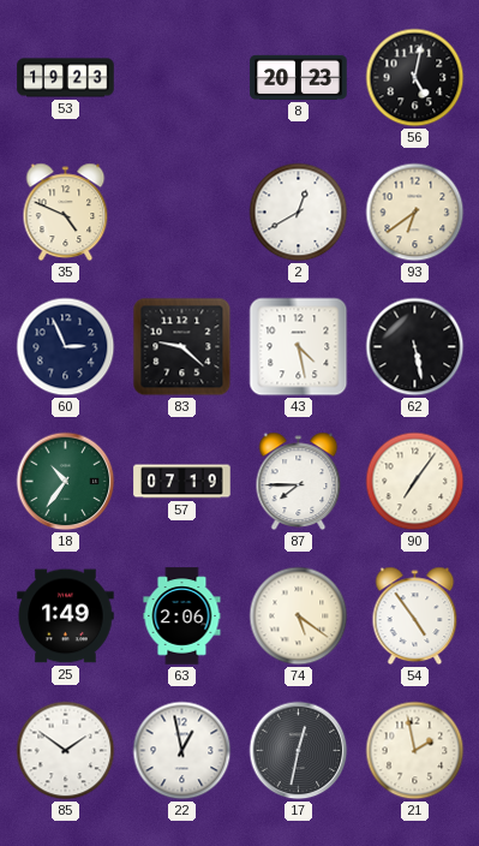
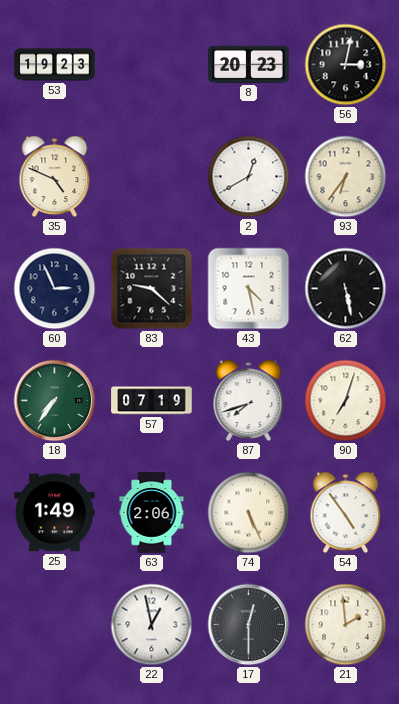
56: 5:02 -> 3:02
93: 6:39 -> 6:36
18: 10:36 -> 7:36
87: 7:45 -> 7:42
90: 7:06 -> 7:03
74: 5:21 -> 5:26
85: 1:51 -> none
17: 12:32 -> 12:30
21: 1:58 -> 1:59
